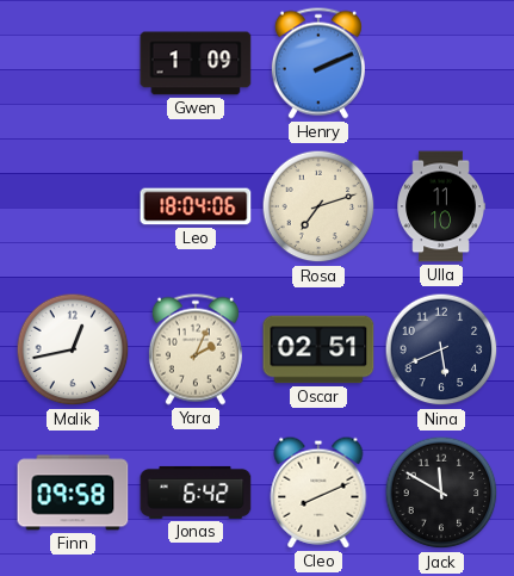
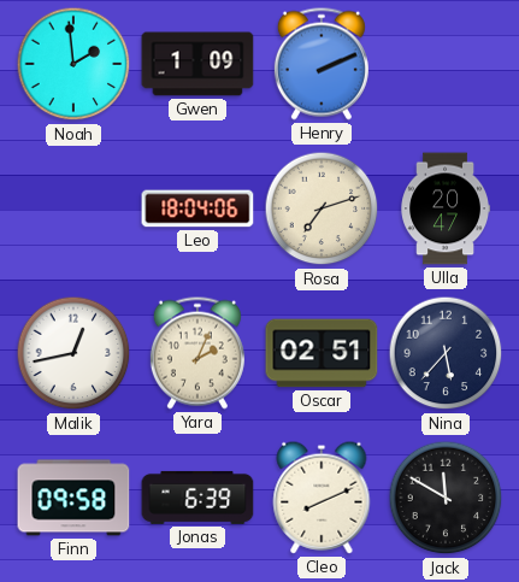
Noah: none -> 1:59
Ulla: 11:10 -> 20:47
Nina: 5:41 -> 5:37
Jonas: 6:42 -> 6:39
